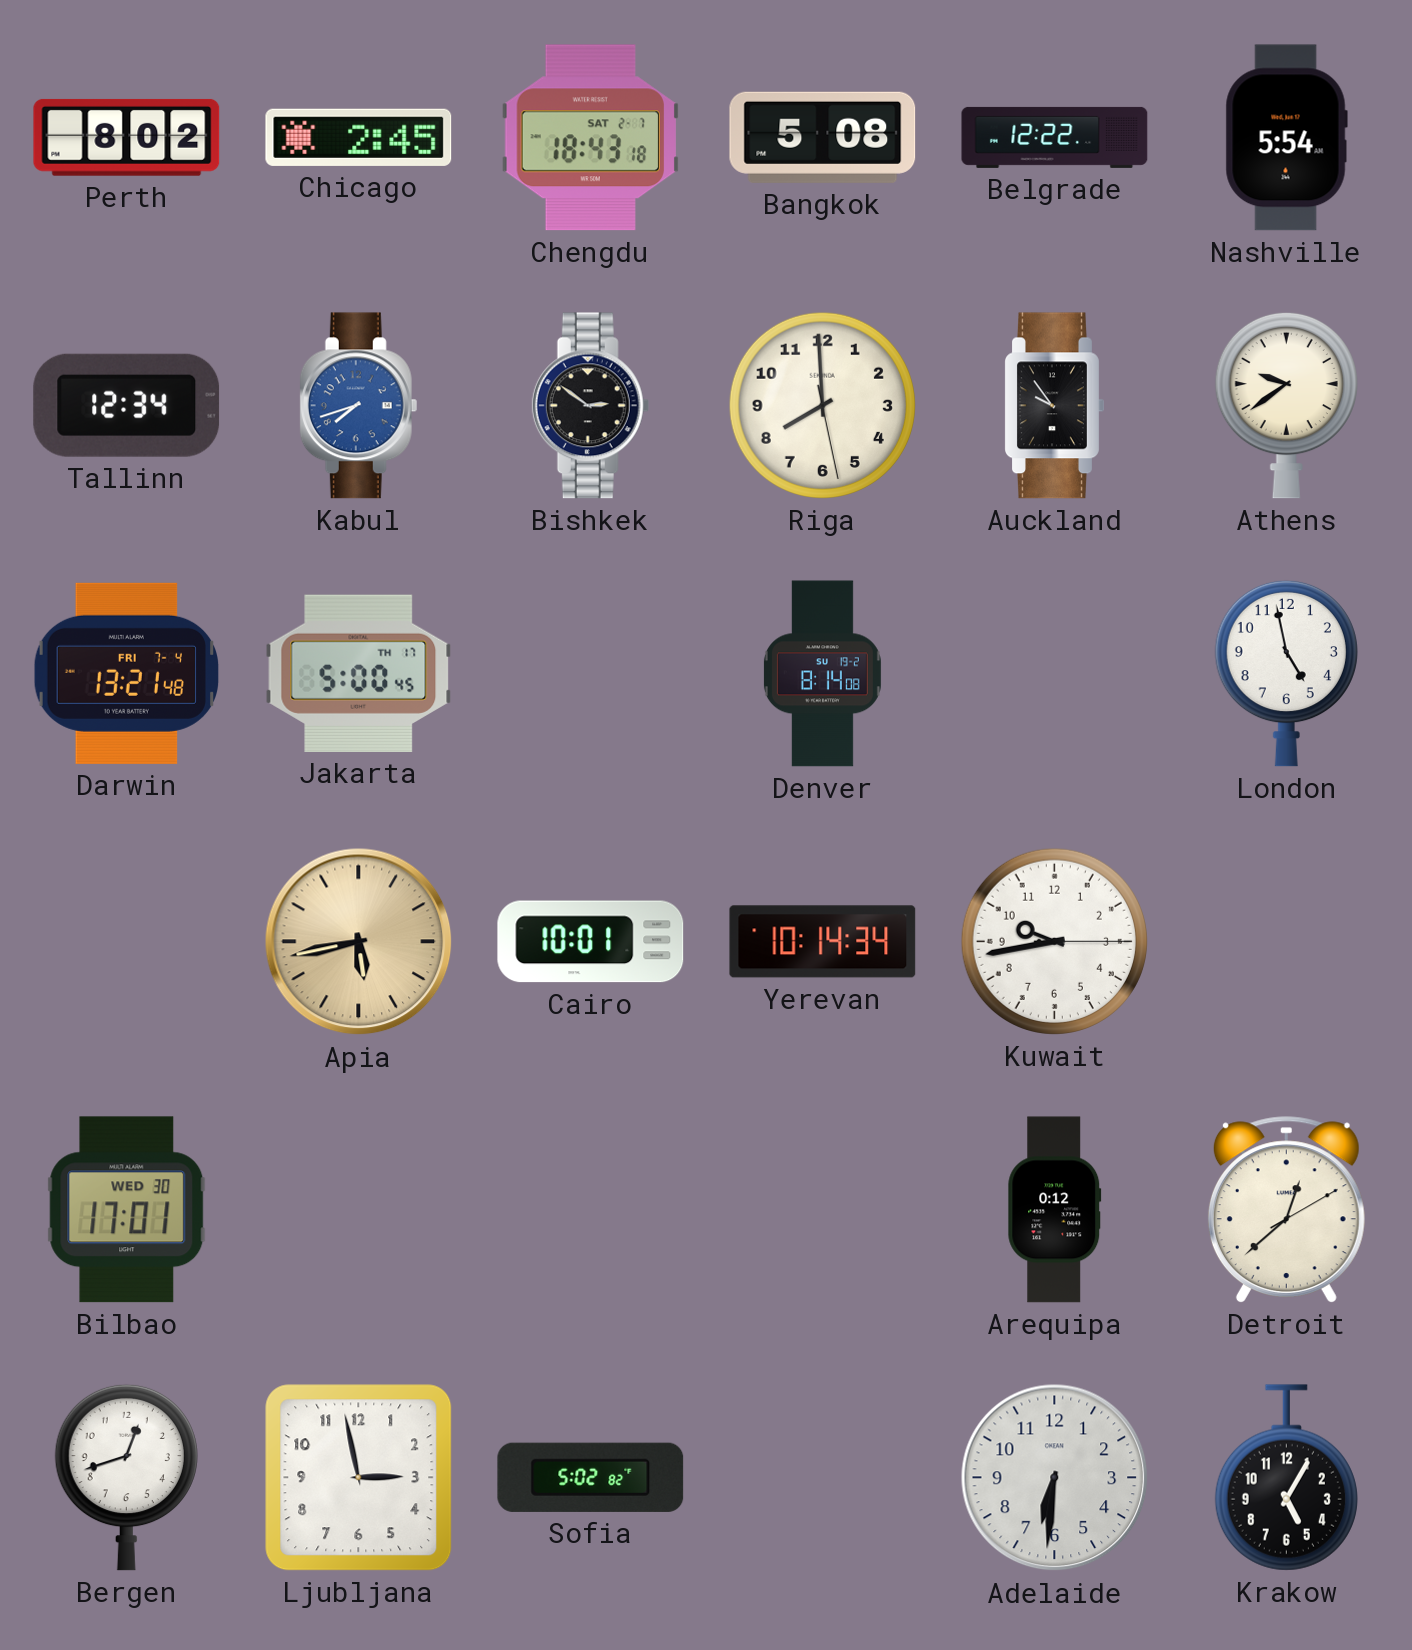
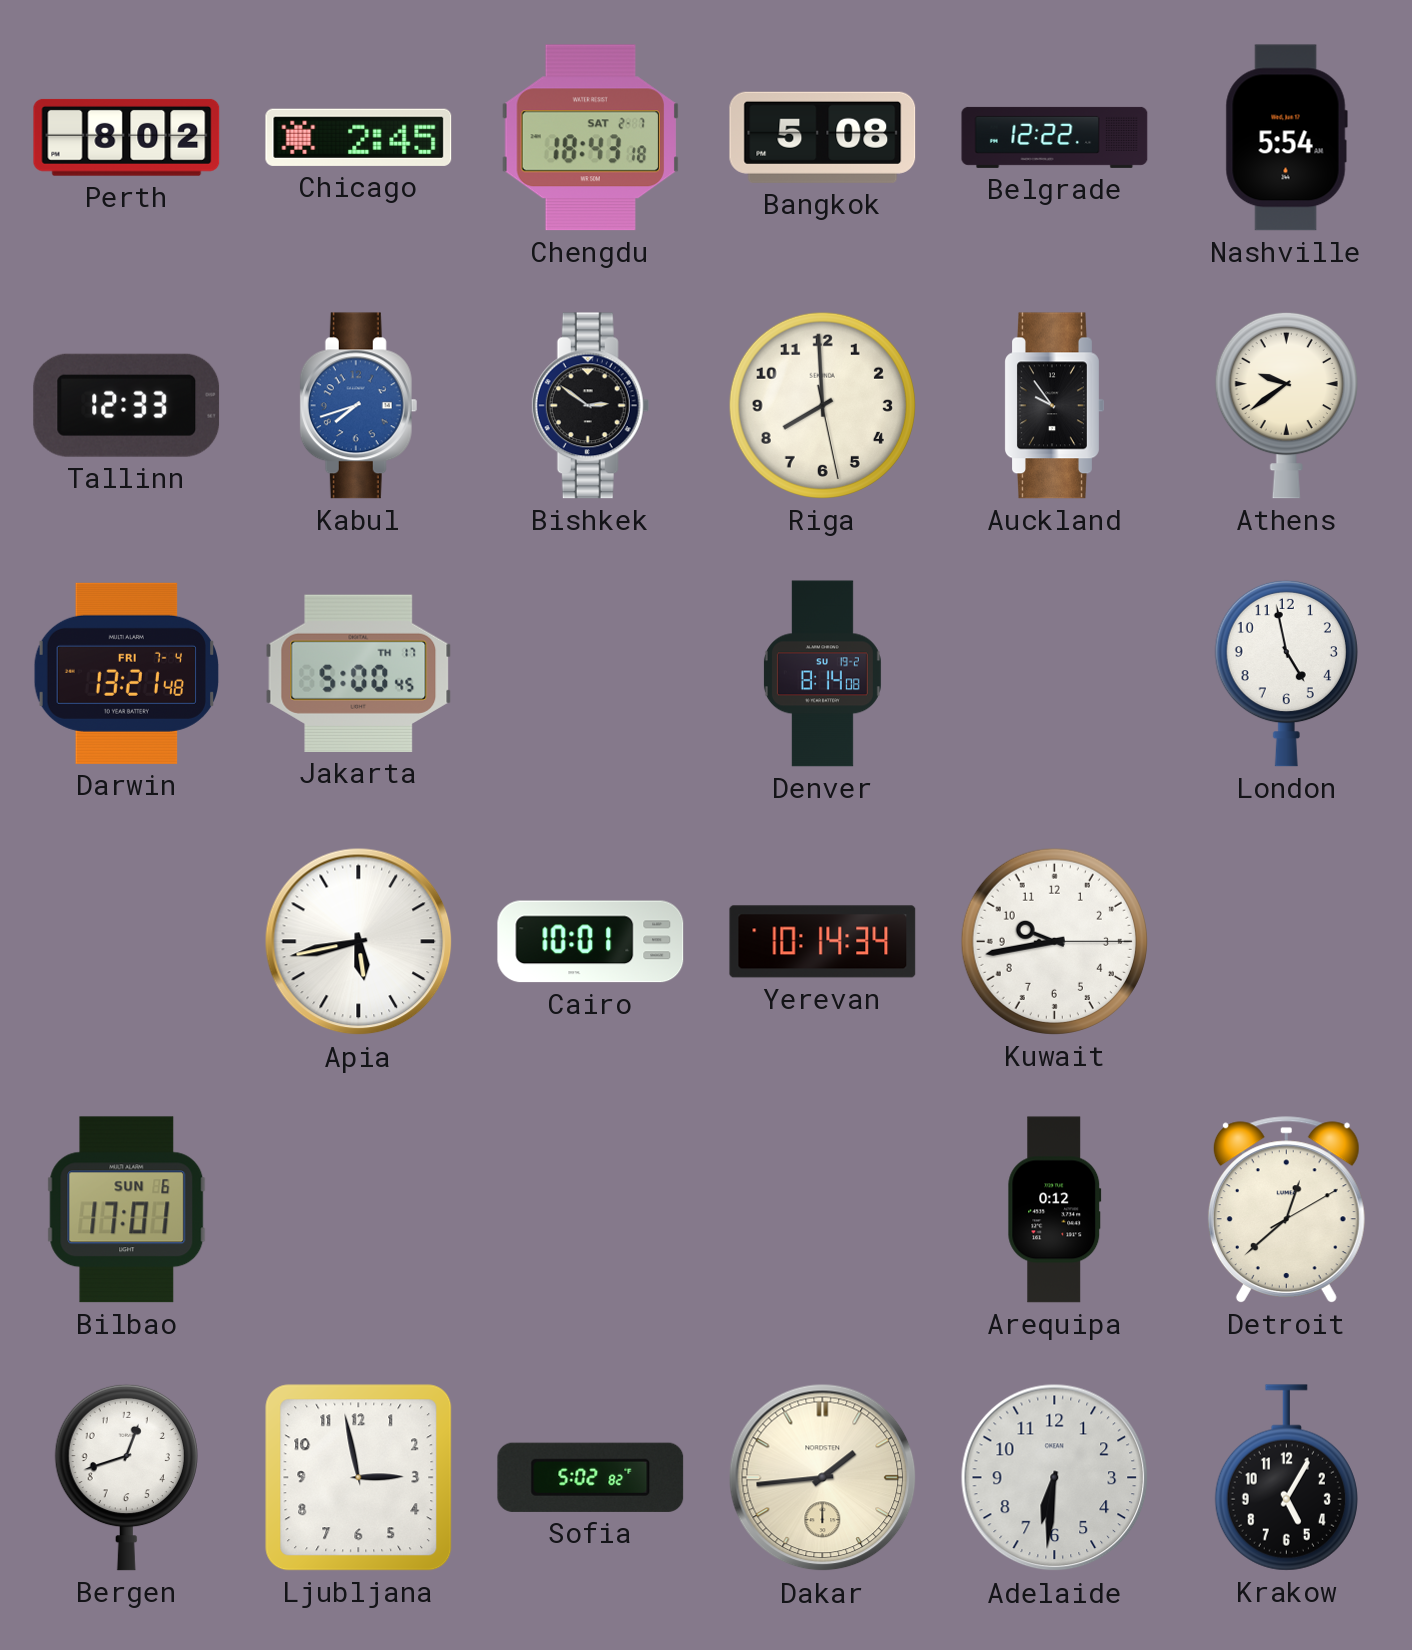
Tallinn: 12:34 -> 12:33
Apia dial: champagne -> white
Bilbao date: WED 30 -> SUN 6
Dakar: none -> 1:44
